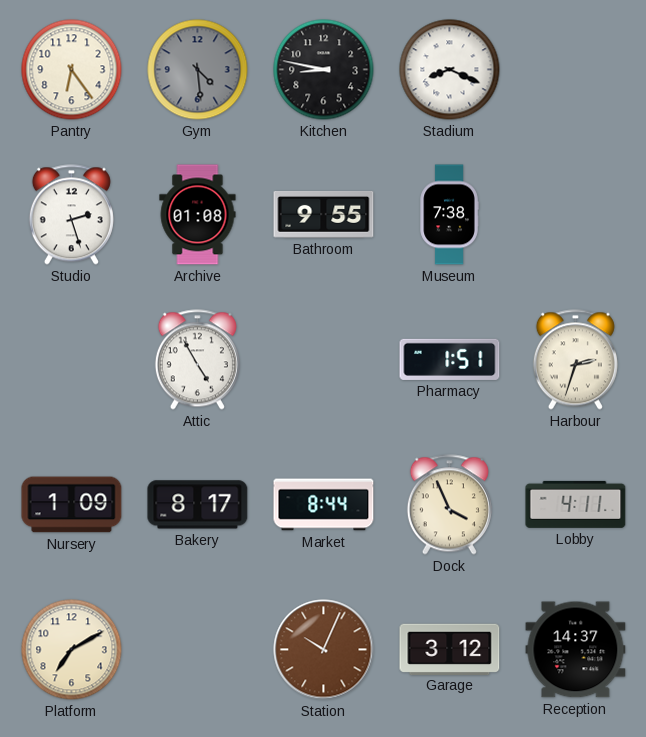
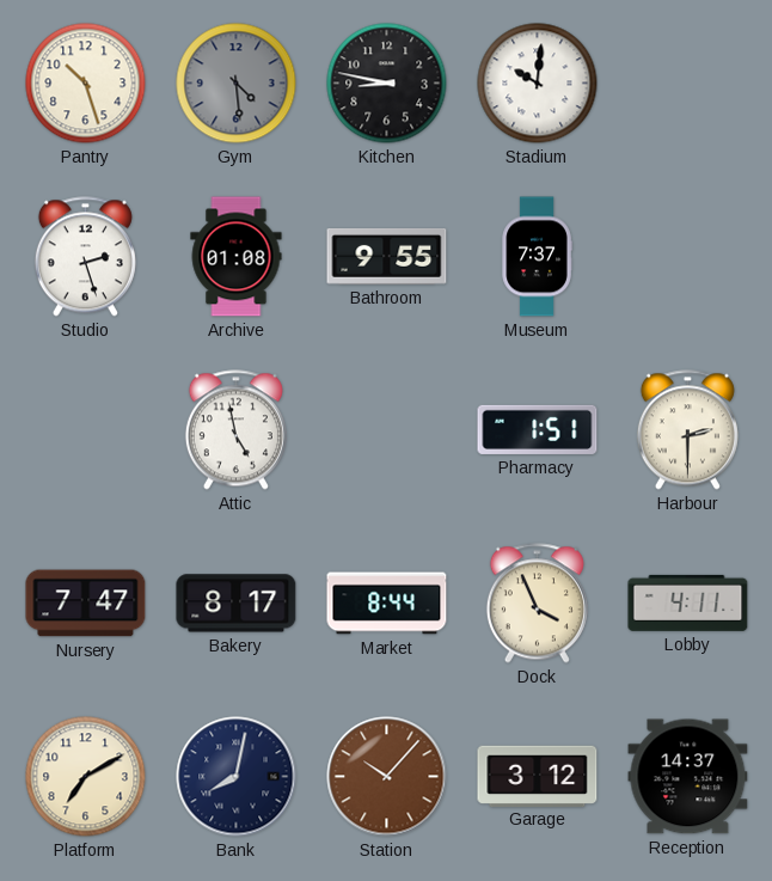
Pantry: 6:24 -> 10:27
Stadium: 8:19 -> 10:01
Museum: 7:38 -> 7:37
Attic: 4:55 -> 4:58
Harbour: 2:33 -> 2:30
Nursery: 1:09 -> 7:47
Bank: none -> 8:02
Station: 10:04 -> 10:07
